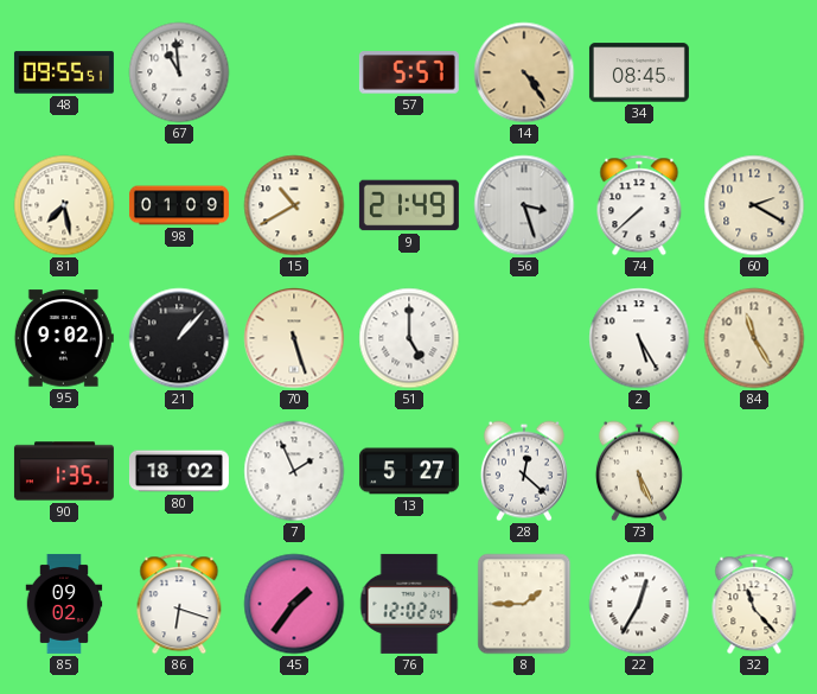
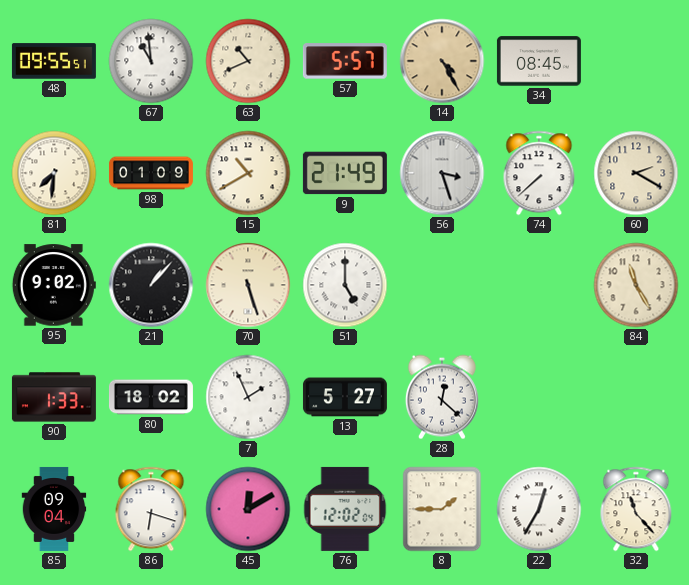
63: none -> 10:41
14: 4:24 -> 4:25
81: 7:28 -> 7:31
2: 5:25 -> none
90: 1:35 -> 1:33
73: 5:26 -> none
85: 09:02 -> 09:04
45: 1:36 -> 12:10
